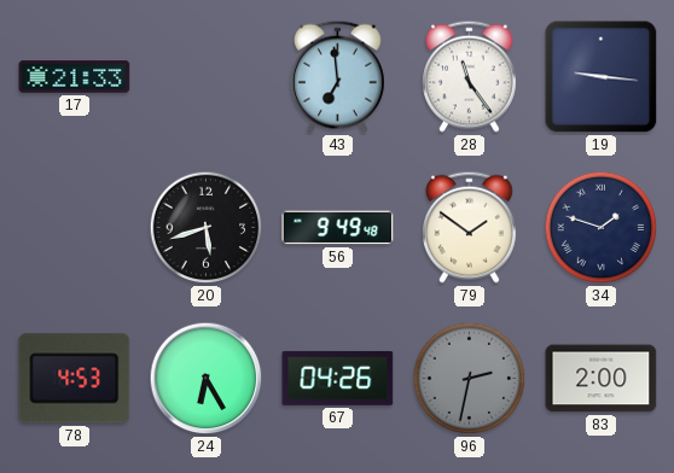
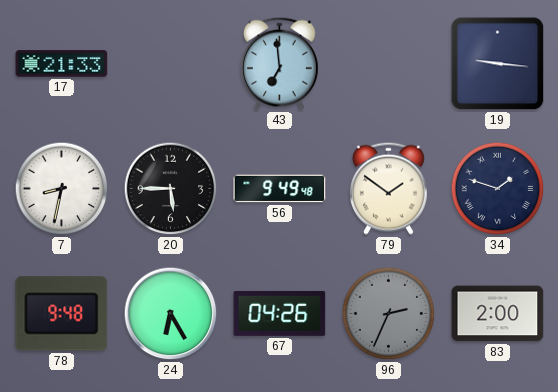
28: 11:24 -> none
7: none -> 8:32
20: 5:42 -> 5:45
78: 4:53 -> 9:48
96: 2:32 -> 2:34
